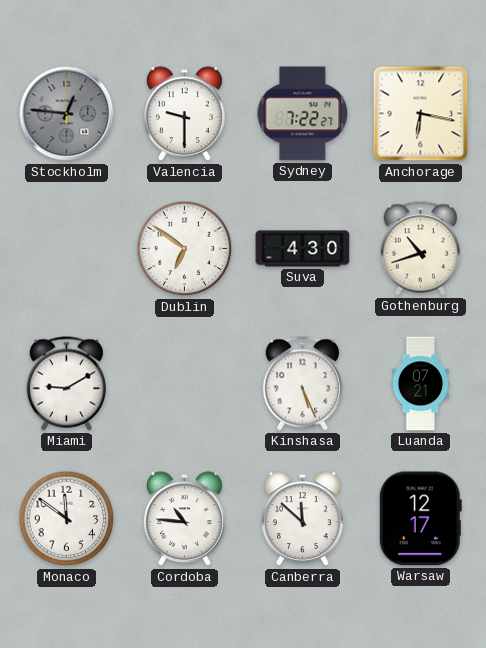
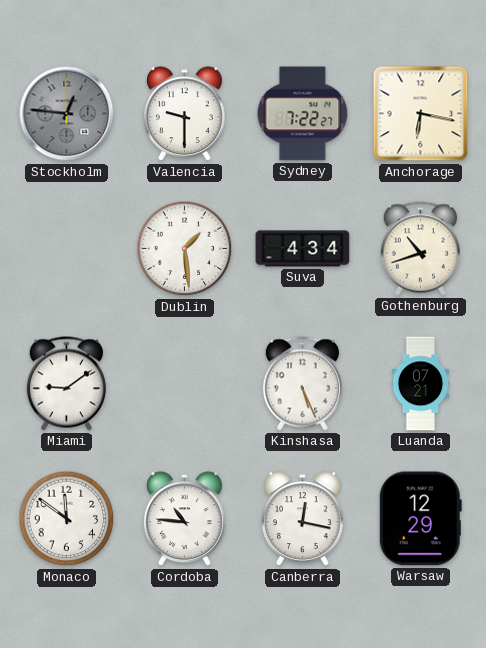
Dublin: 6:51 -> 1:29
Suva: 4:30 -> 4:34
Miami: 9:10 -> 9:09
Canberra: 11:52 -> 12:17
Warsaw: 12:17 -> 12:29
